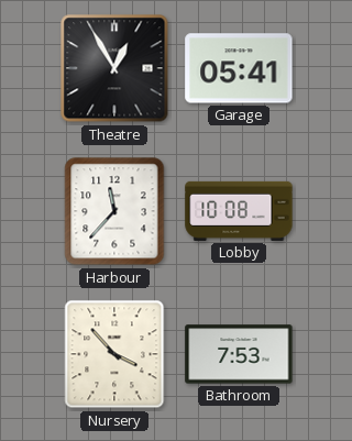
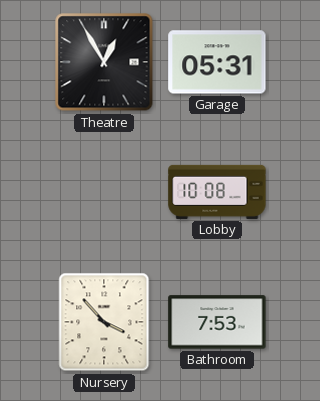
Garage: 05:41 -> 05:31
Harbour: 11:37 -> none
